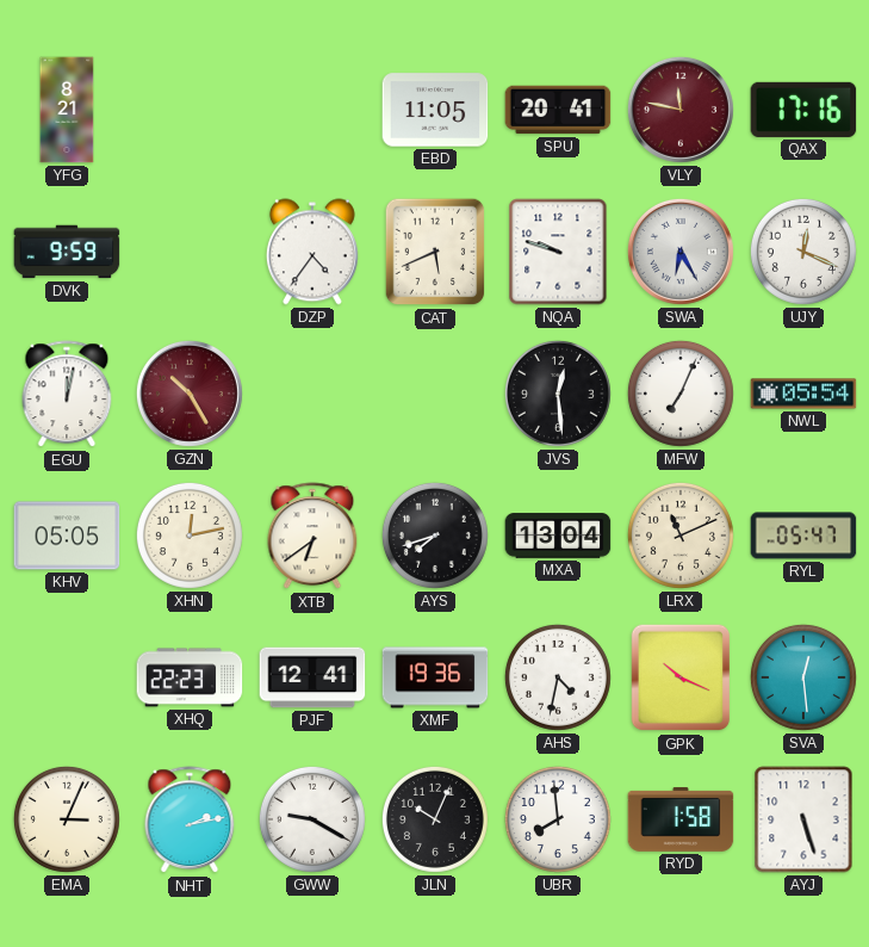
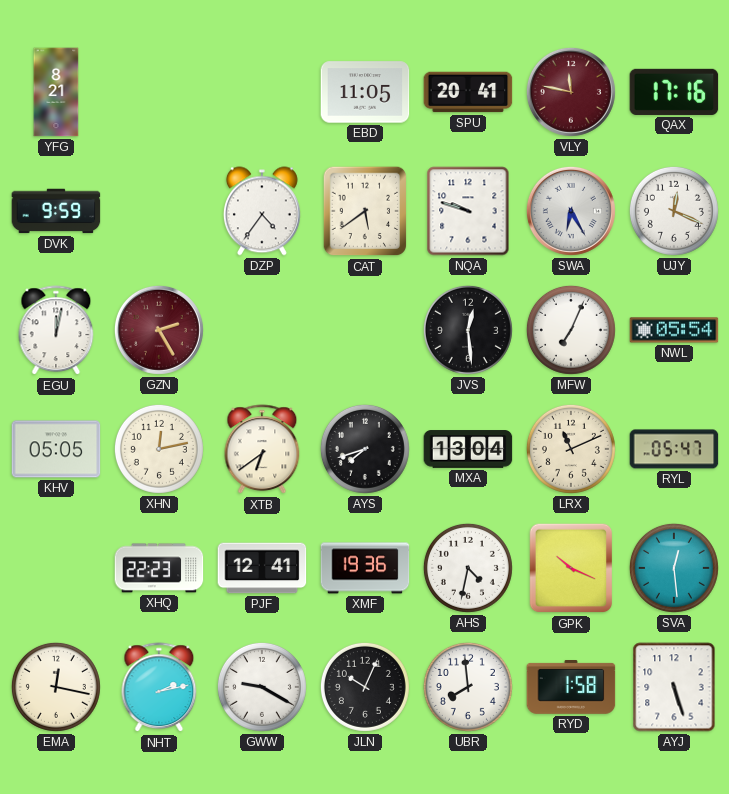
CAT: 5:41 -> 5:39
GZN: 10:25 -> 2:25
EMA: 3:04 -> 12:17
